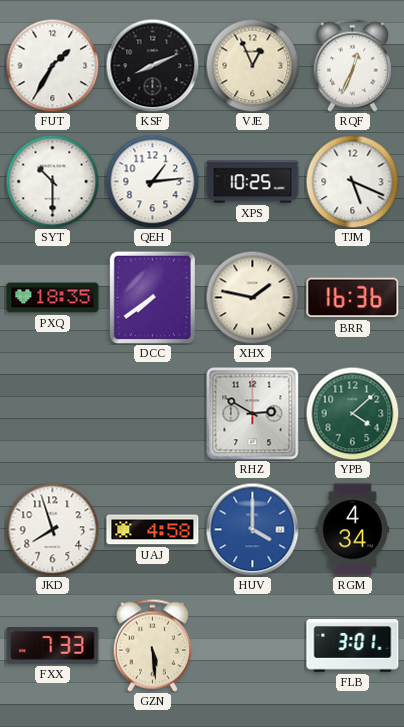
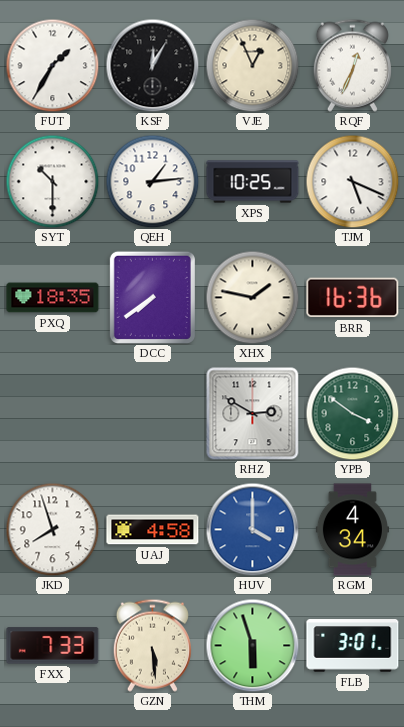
KSF: 8:11 -> 12:05
YPB: 4:08 -> 3:51
THM: none -> 5:57
